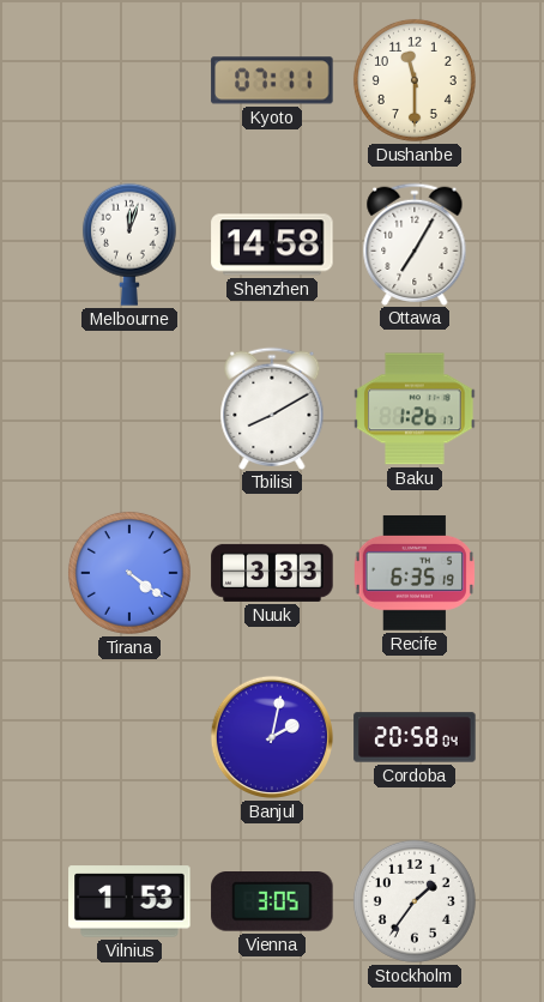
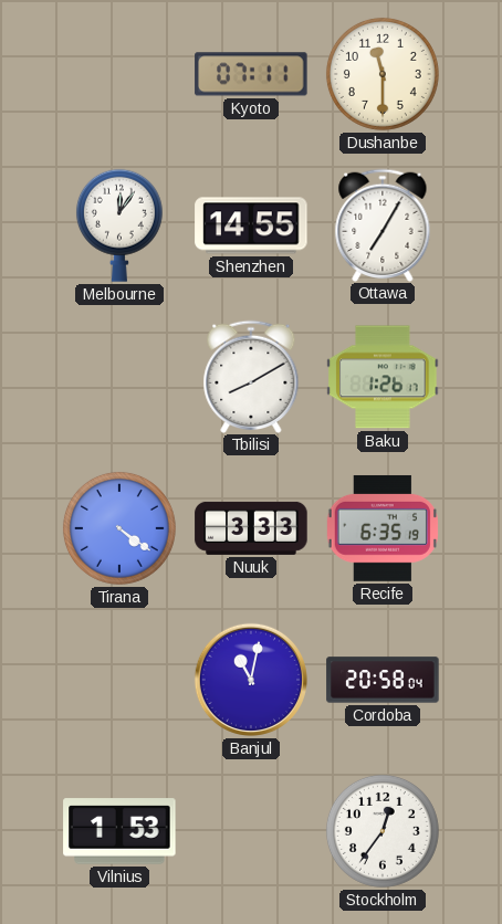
Melbourne: 12:03 -> 12:06
Shenzhen: 14:58 -> 14:55
Banjul: 2:02 -> 11:02
Vienna: 3:05 -> none
Stockholm: 1:36 -> 12:36
